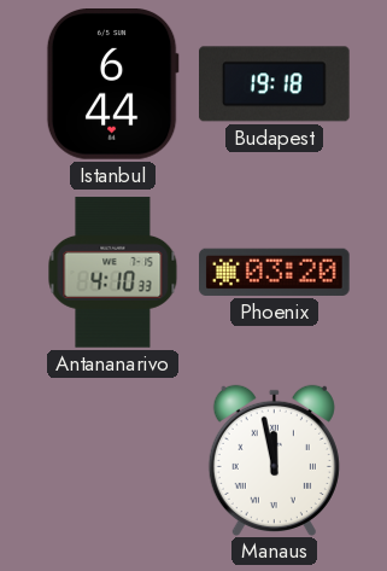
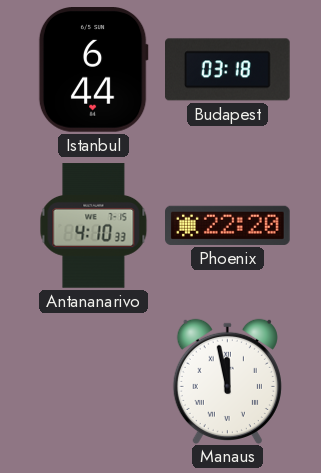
Budapest: 19:18 -> 03:18
Phoenix: 03:20 -> 22:20
